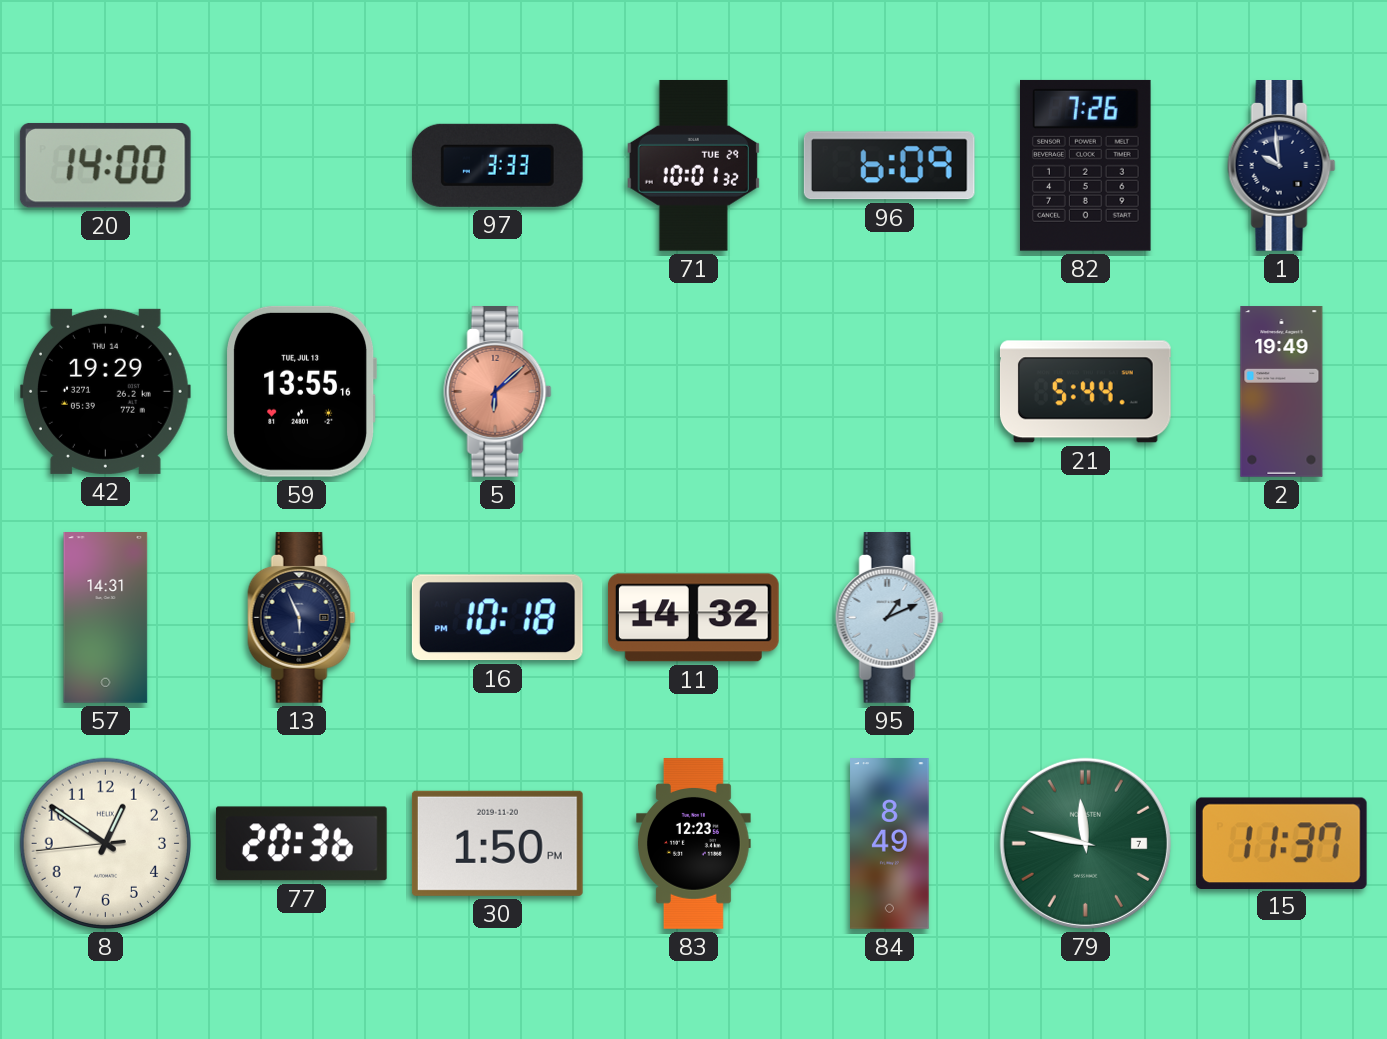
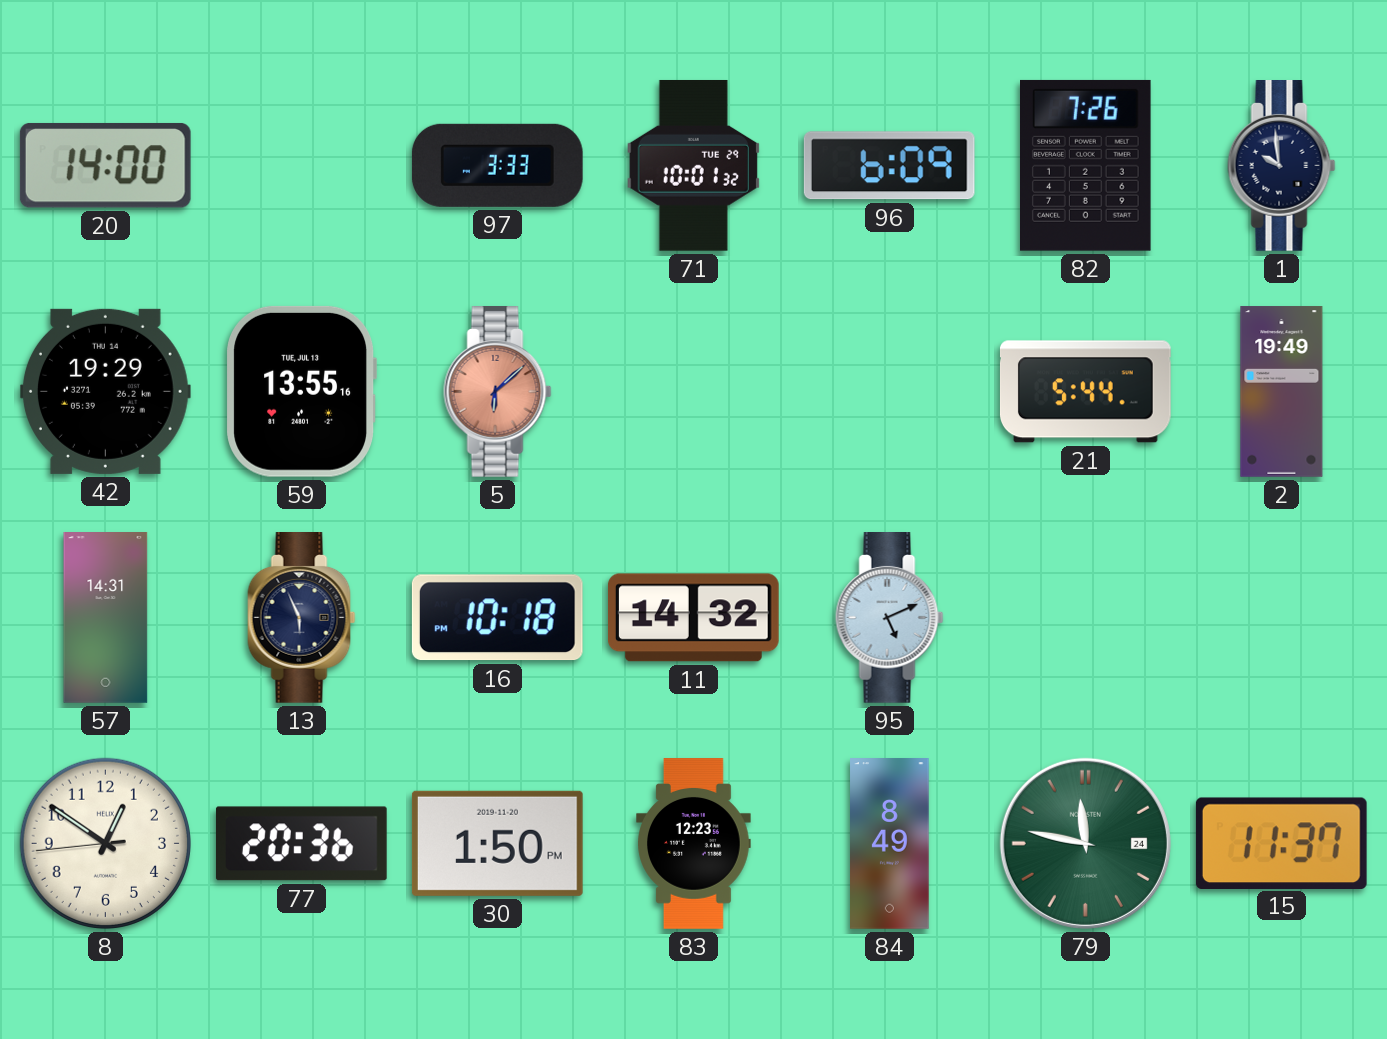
95: 1:11 -> 5:11
79 date: 7 -> 24
